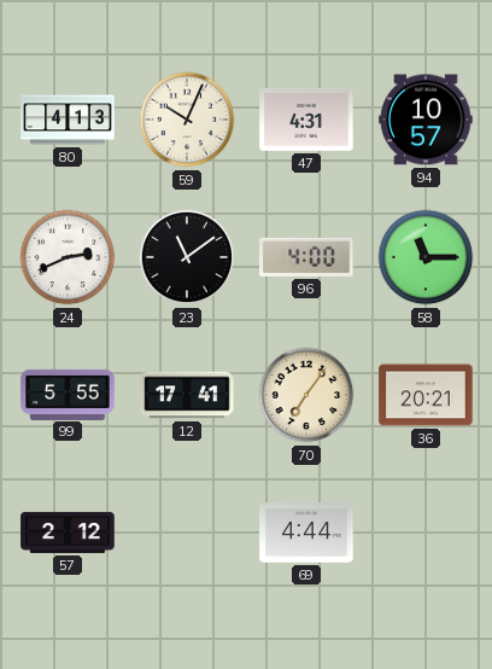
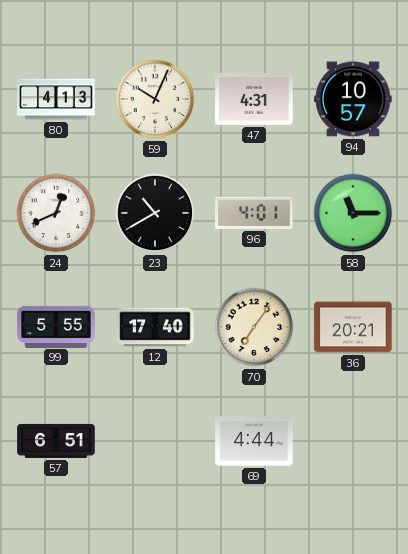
24: 2:41 -> 12:41
23: 11:09 -> 10:40
96: 4:00 -> 4:01
12: 17:41 -> 17:40
57: 2:12 -> 6:51
